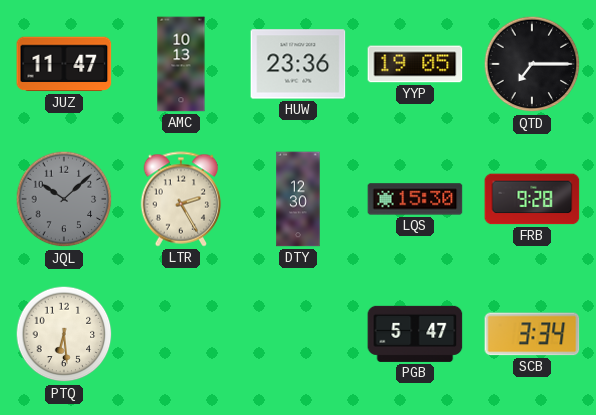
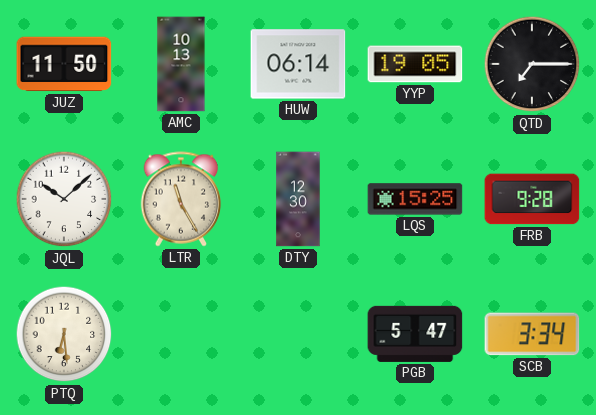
JUZ: 11:47 -> 11:50
HUW: 23:36 -> 06:14
JQL dial: grey -> white
LTR: 2:25 -> 11:25
LQS: 15:30 -> 15:25
